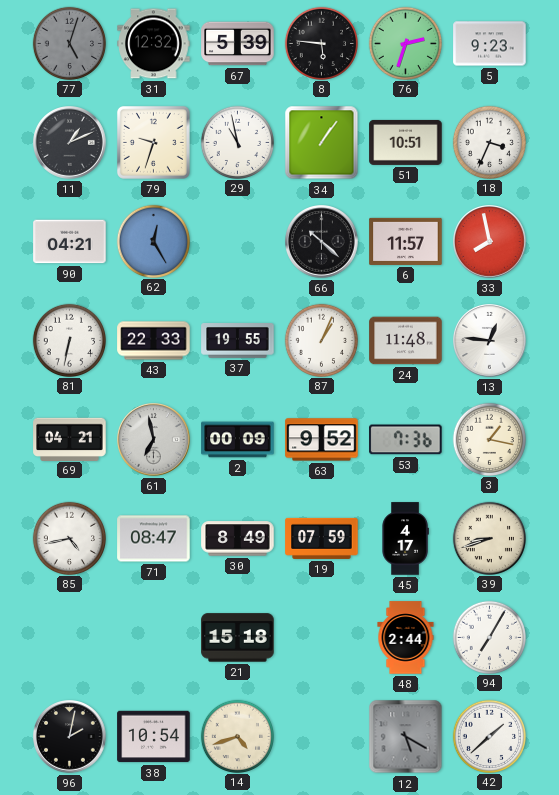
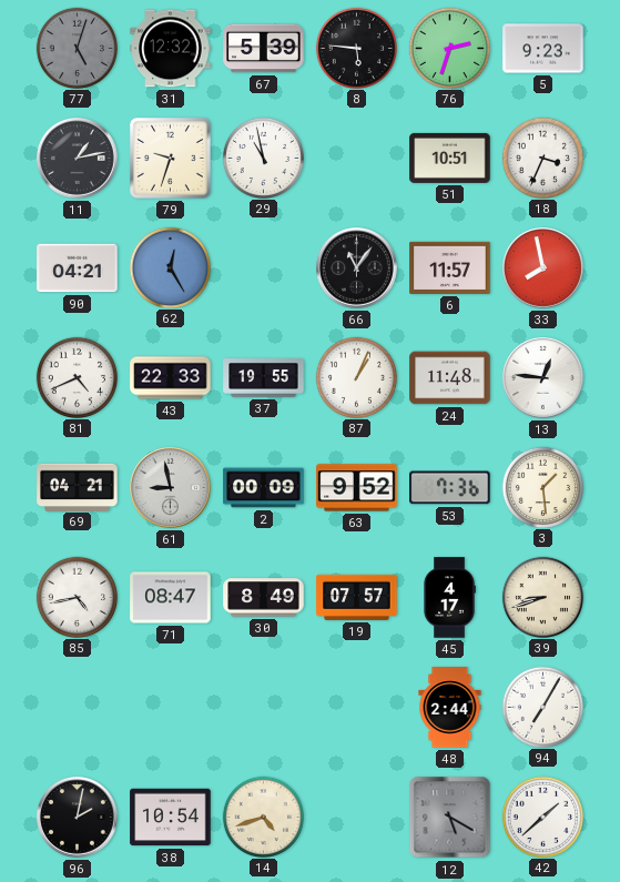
11: 1:11 -> 1:13
34: 1:06 -> none
66: 10:22 -> 11:06
81: 6:32 -> 4:41
61: 6:58 -> 8:58
3: 1:17 -> 1:29
19: 07:59 -> 07:57
21: 15:18 -> none
